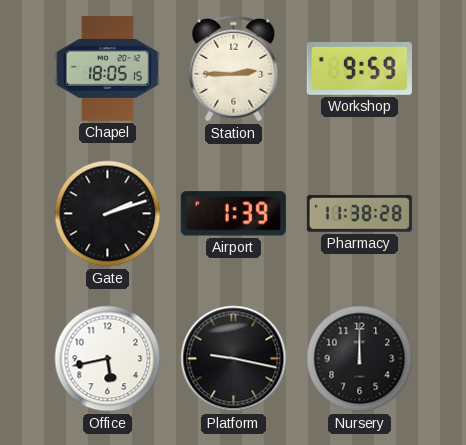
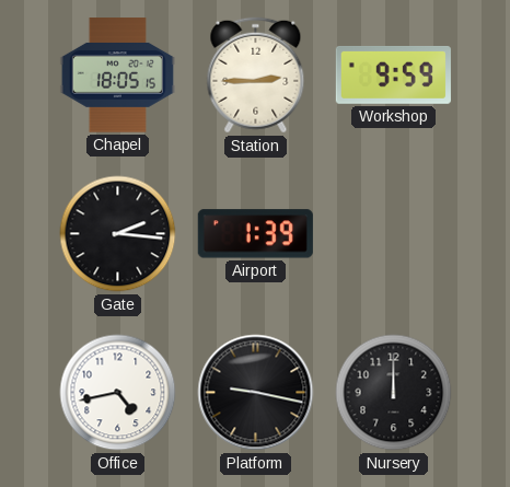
Gate: 2:12 -> 2:16
Pharmacy: 11:38 -> none
Office: 5:43 -> 4:43
